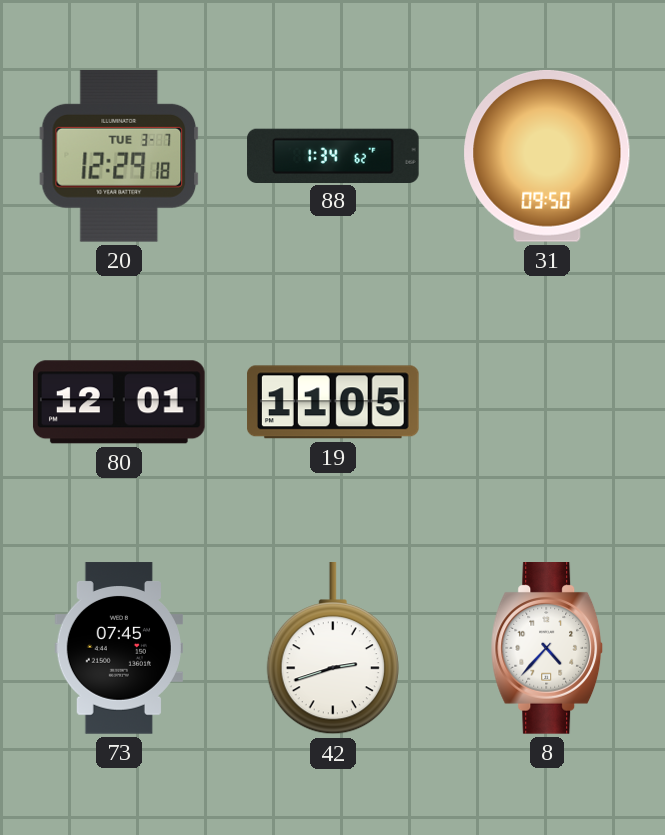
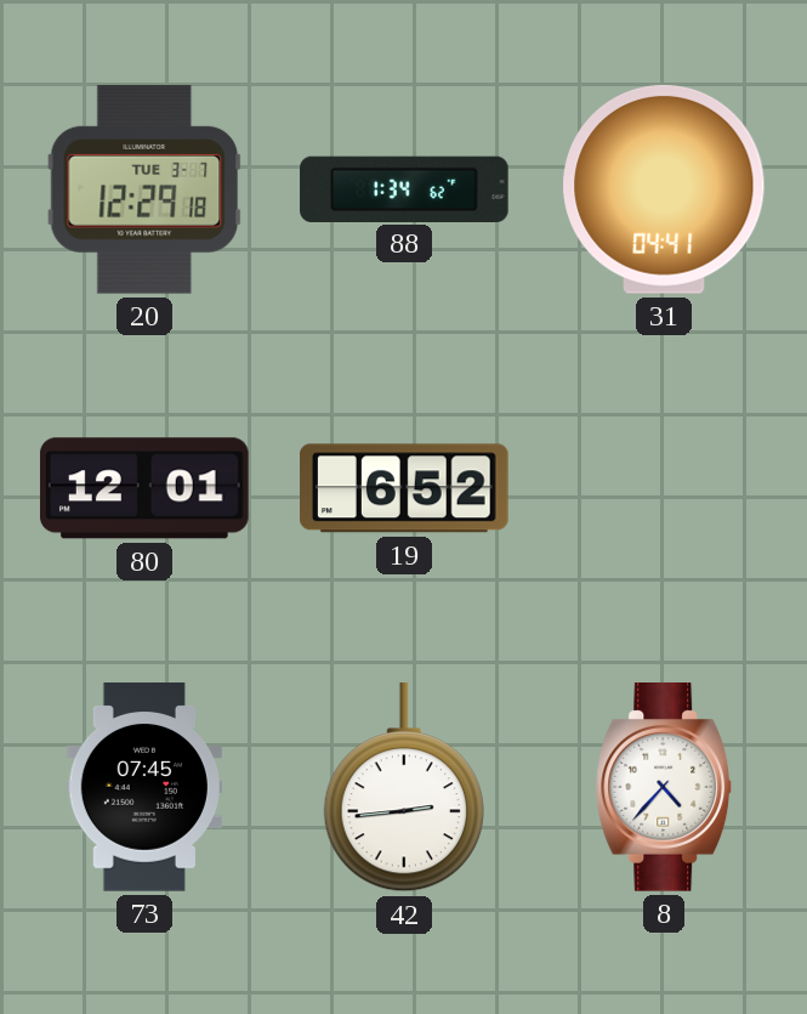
31: 09:50 -> 04:41
19: 11:05 -> 6:52
42: 2:42 -> 2:44
